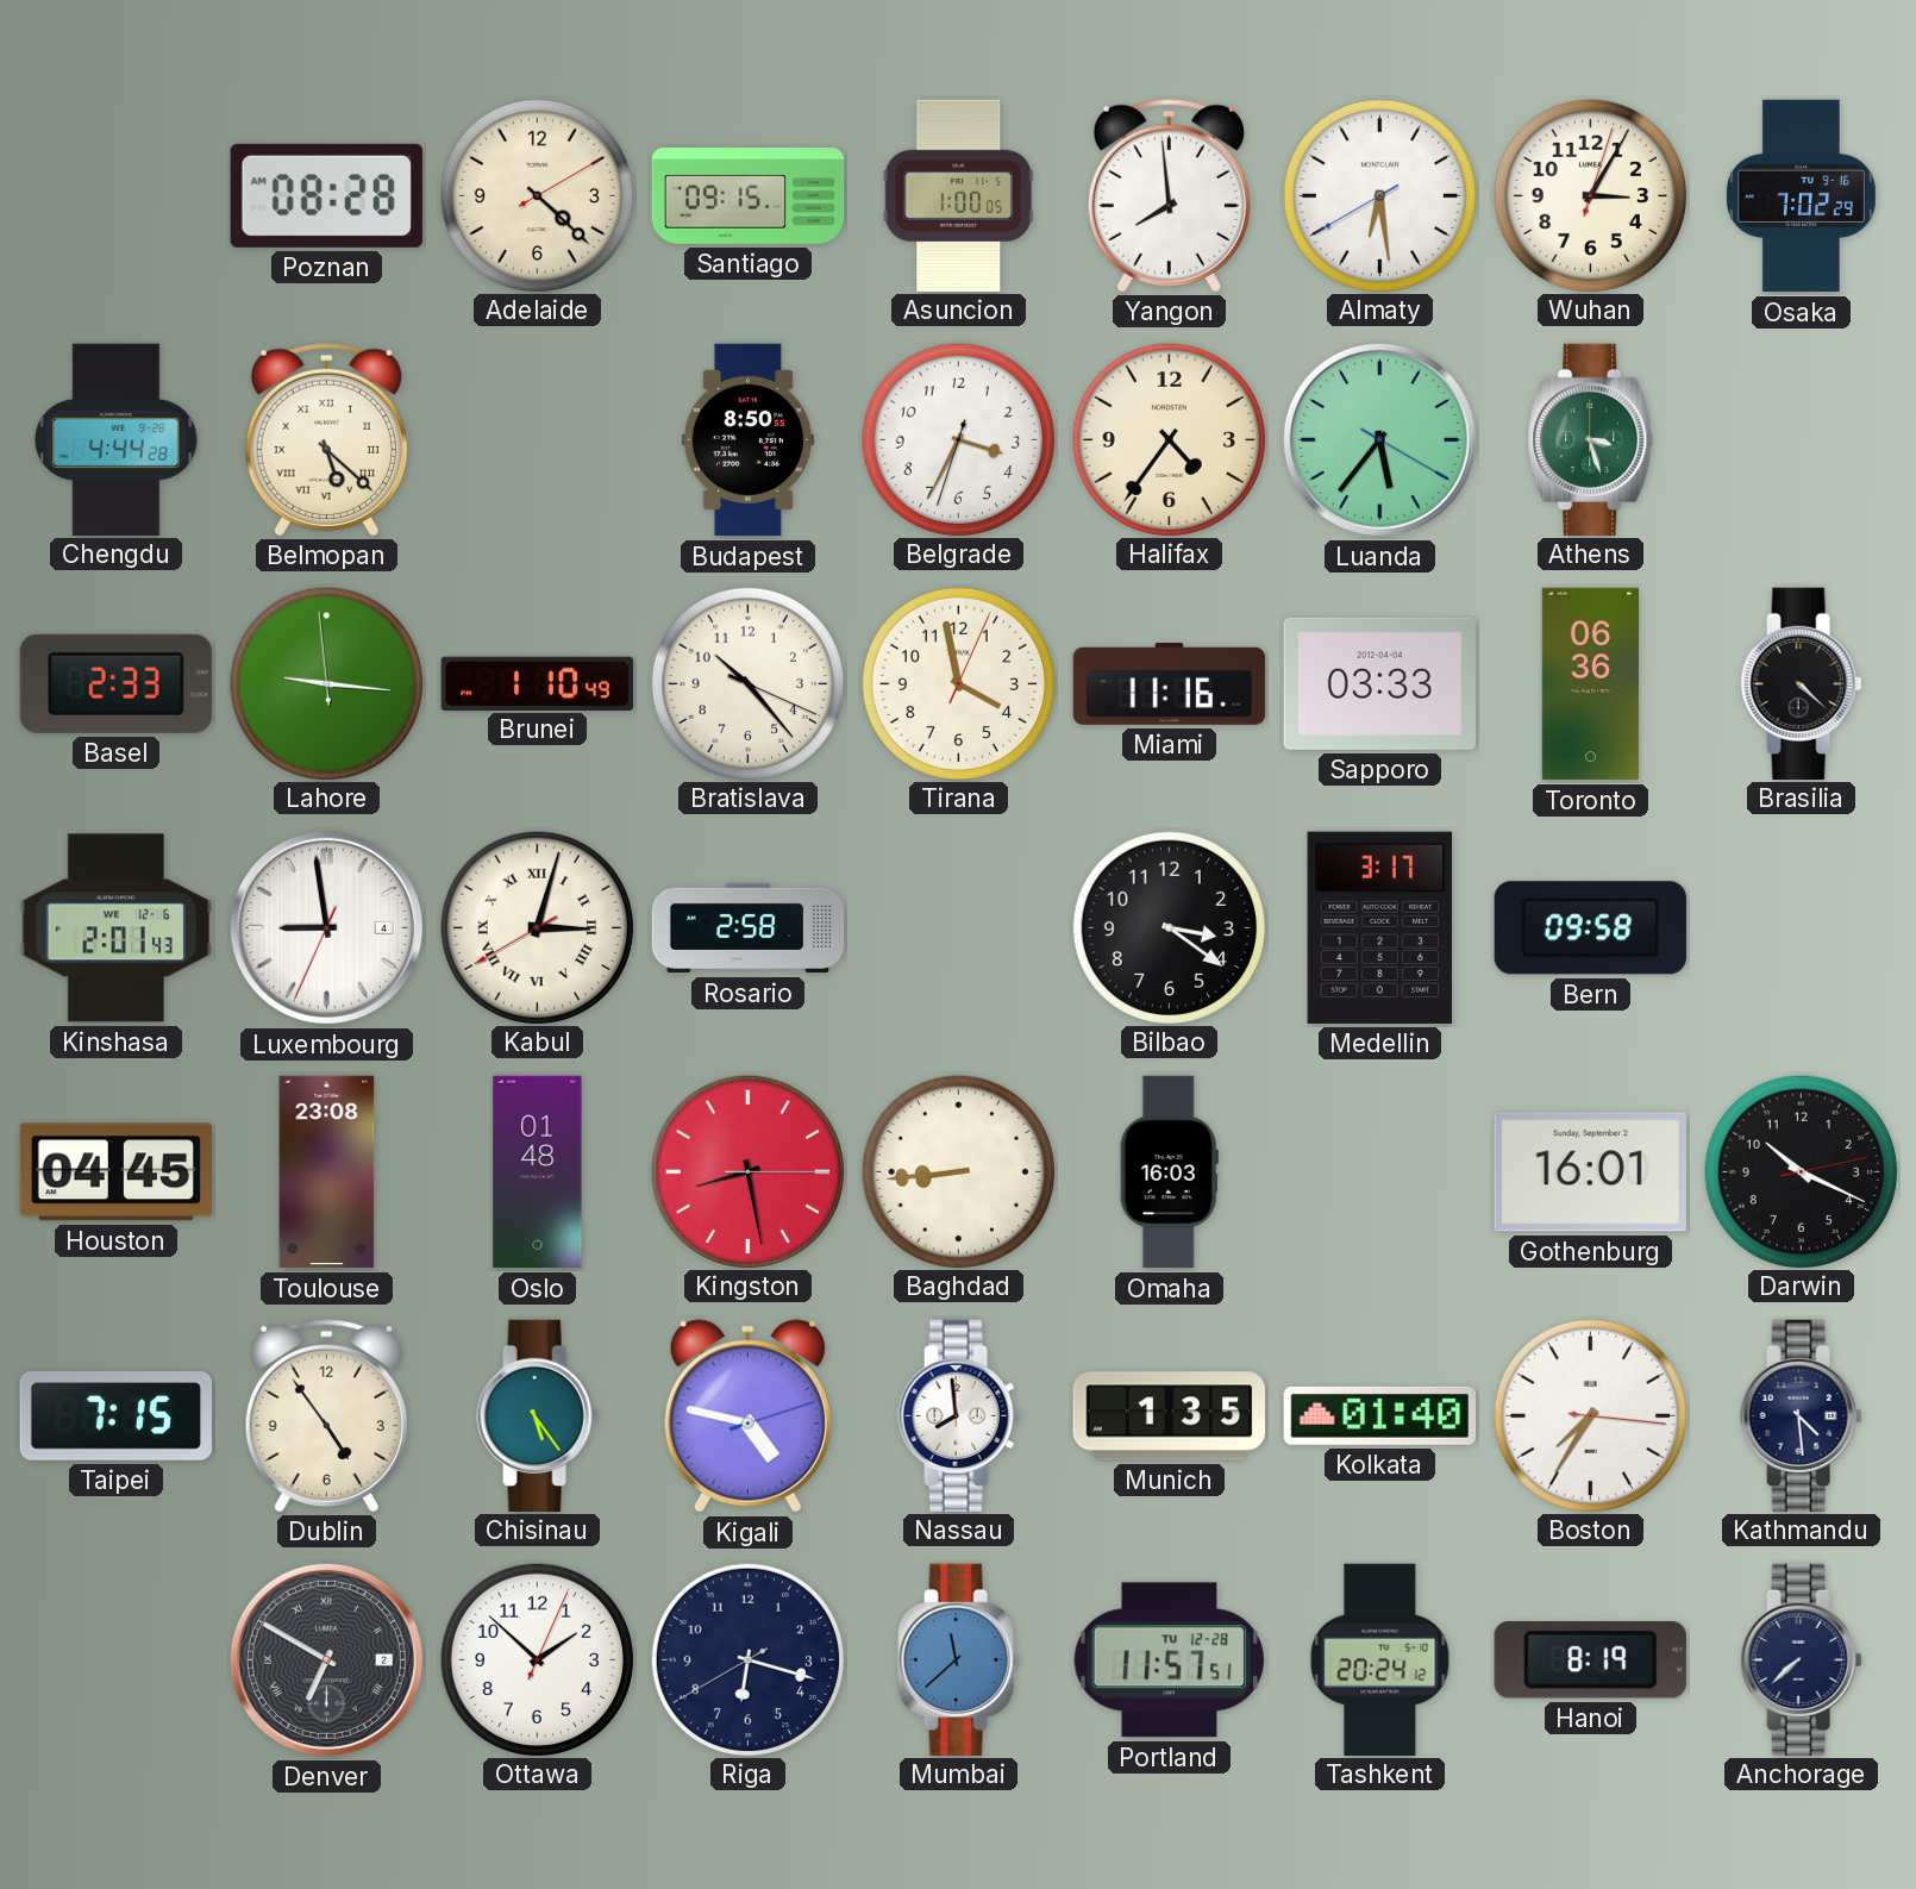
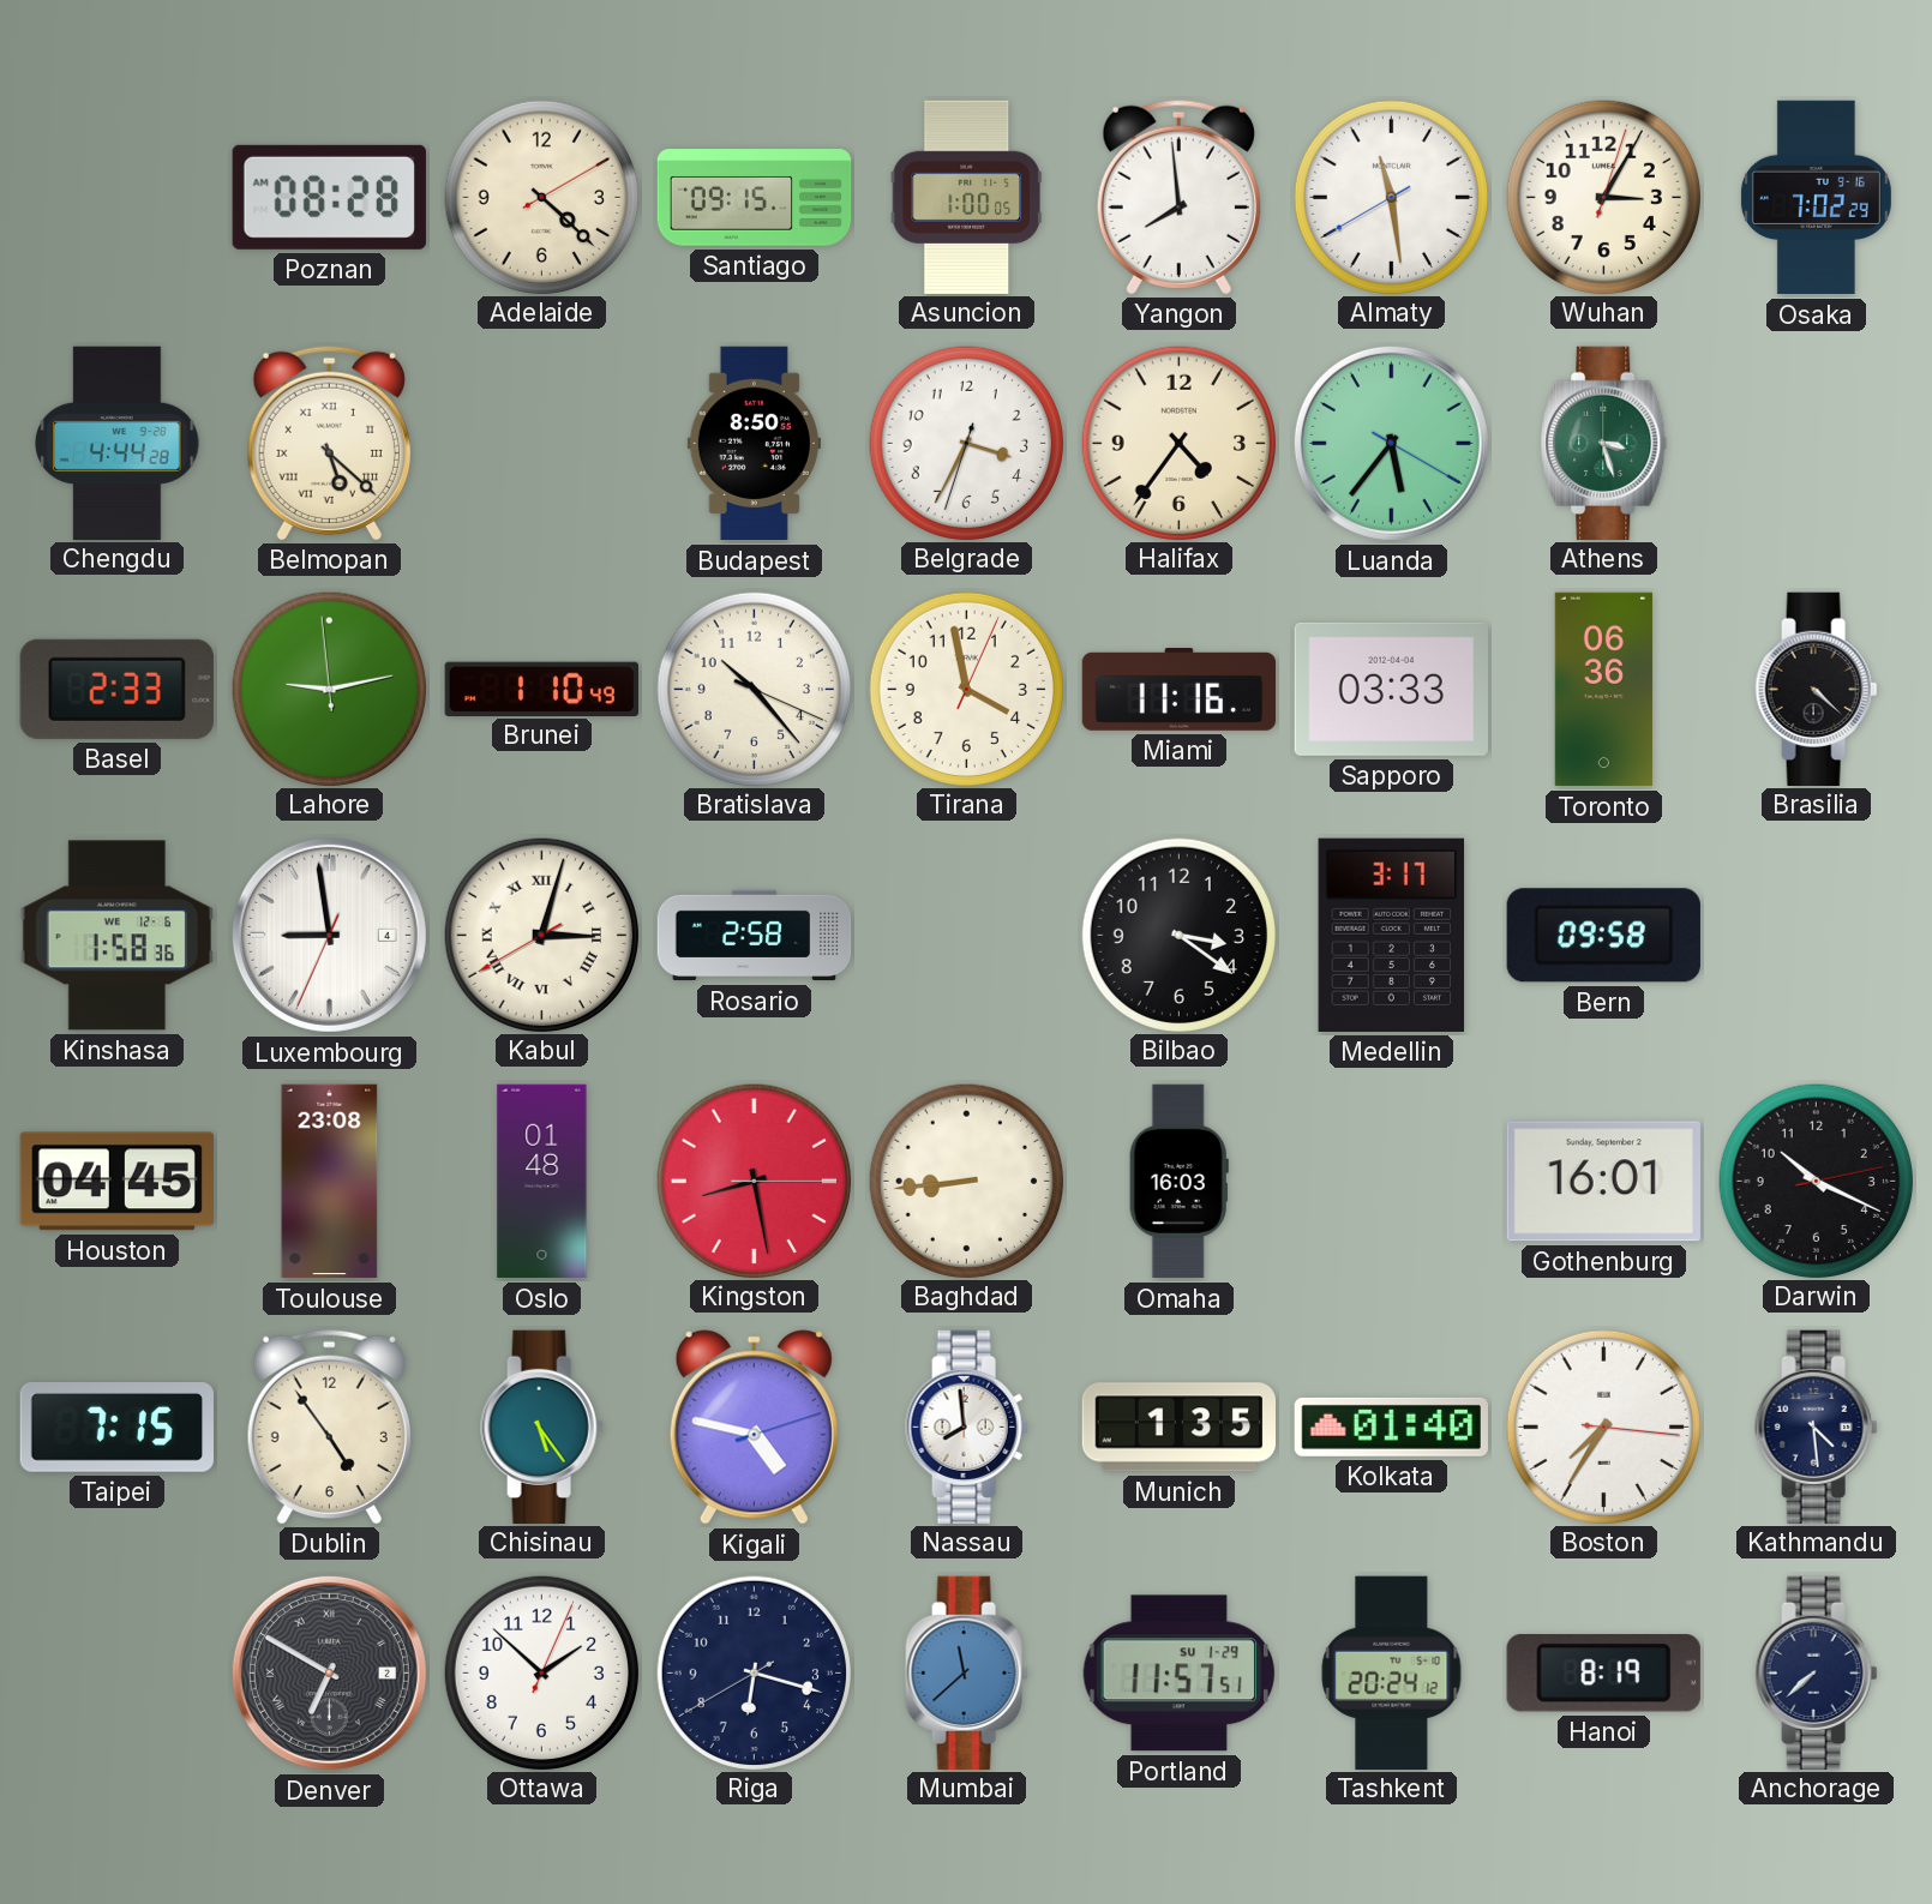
Almaty: 6:28 -> 11:28
Lahore: 9:15 -> 9:12
Kinshasa: 2:01 -> 1:58
Portland date: TU 12-28 -> SU 1-29
